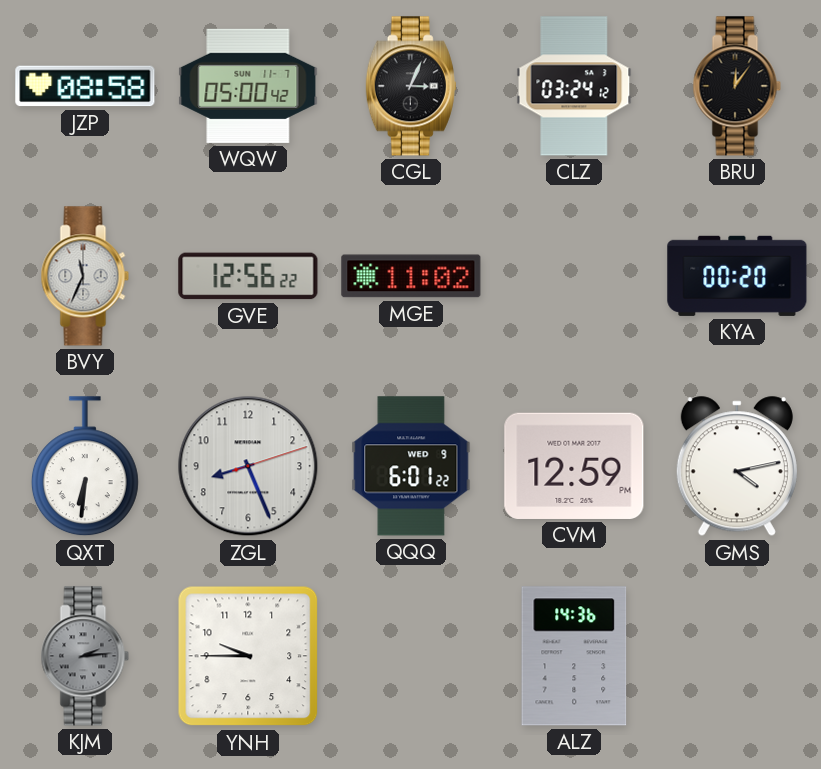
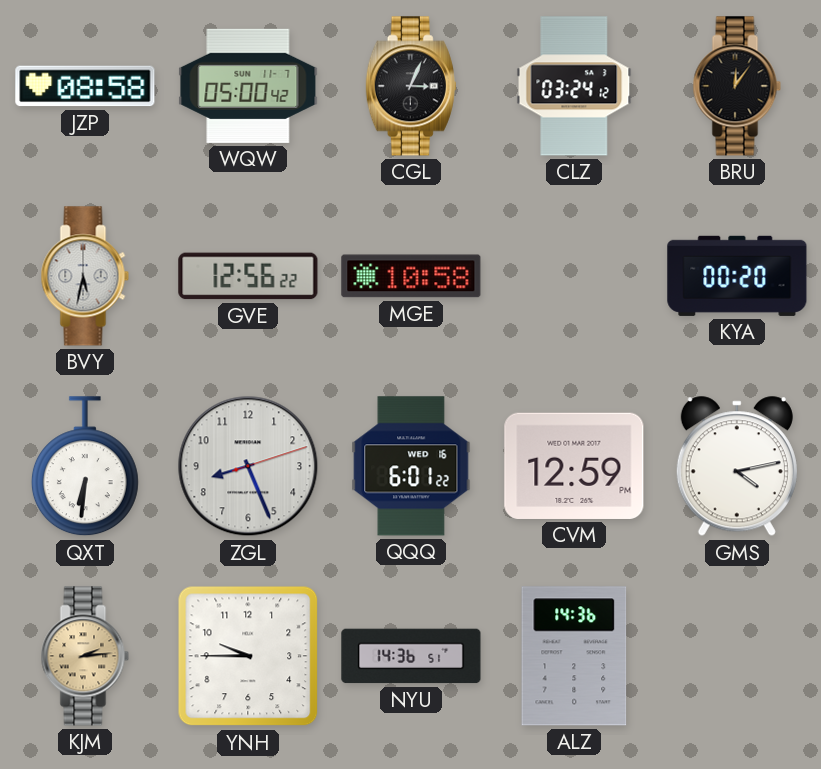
BVY: 11:34 -> 5:32
MGE: 11:02 -> 10:58
QQQ date: WED 9 -> WED 16
KJM dial: grey -> champagne
NYU: none -> 14:36
